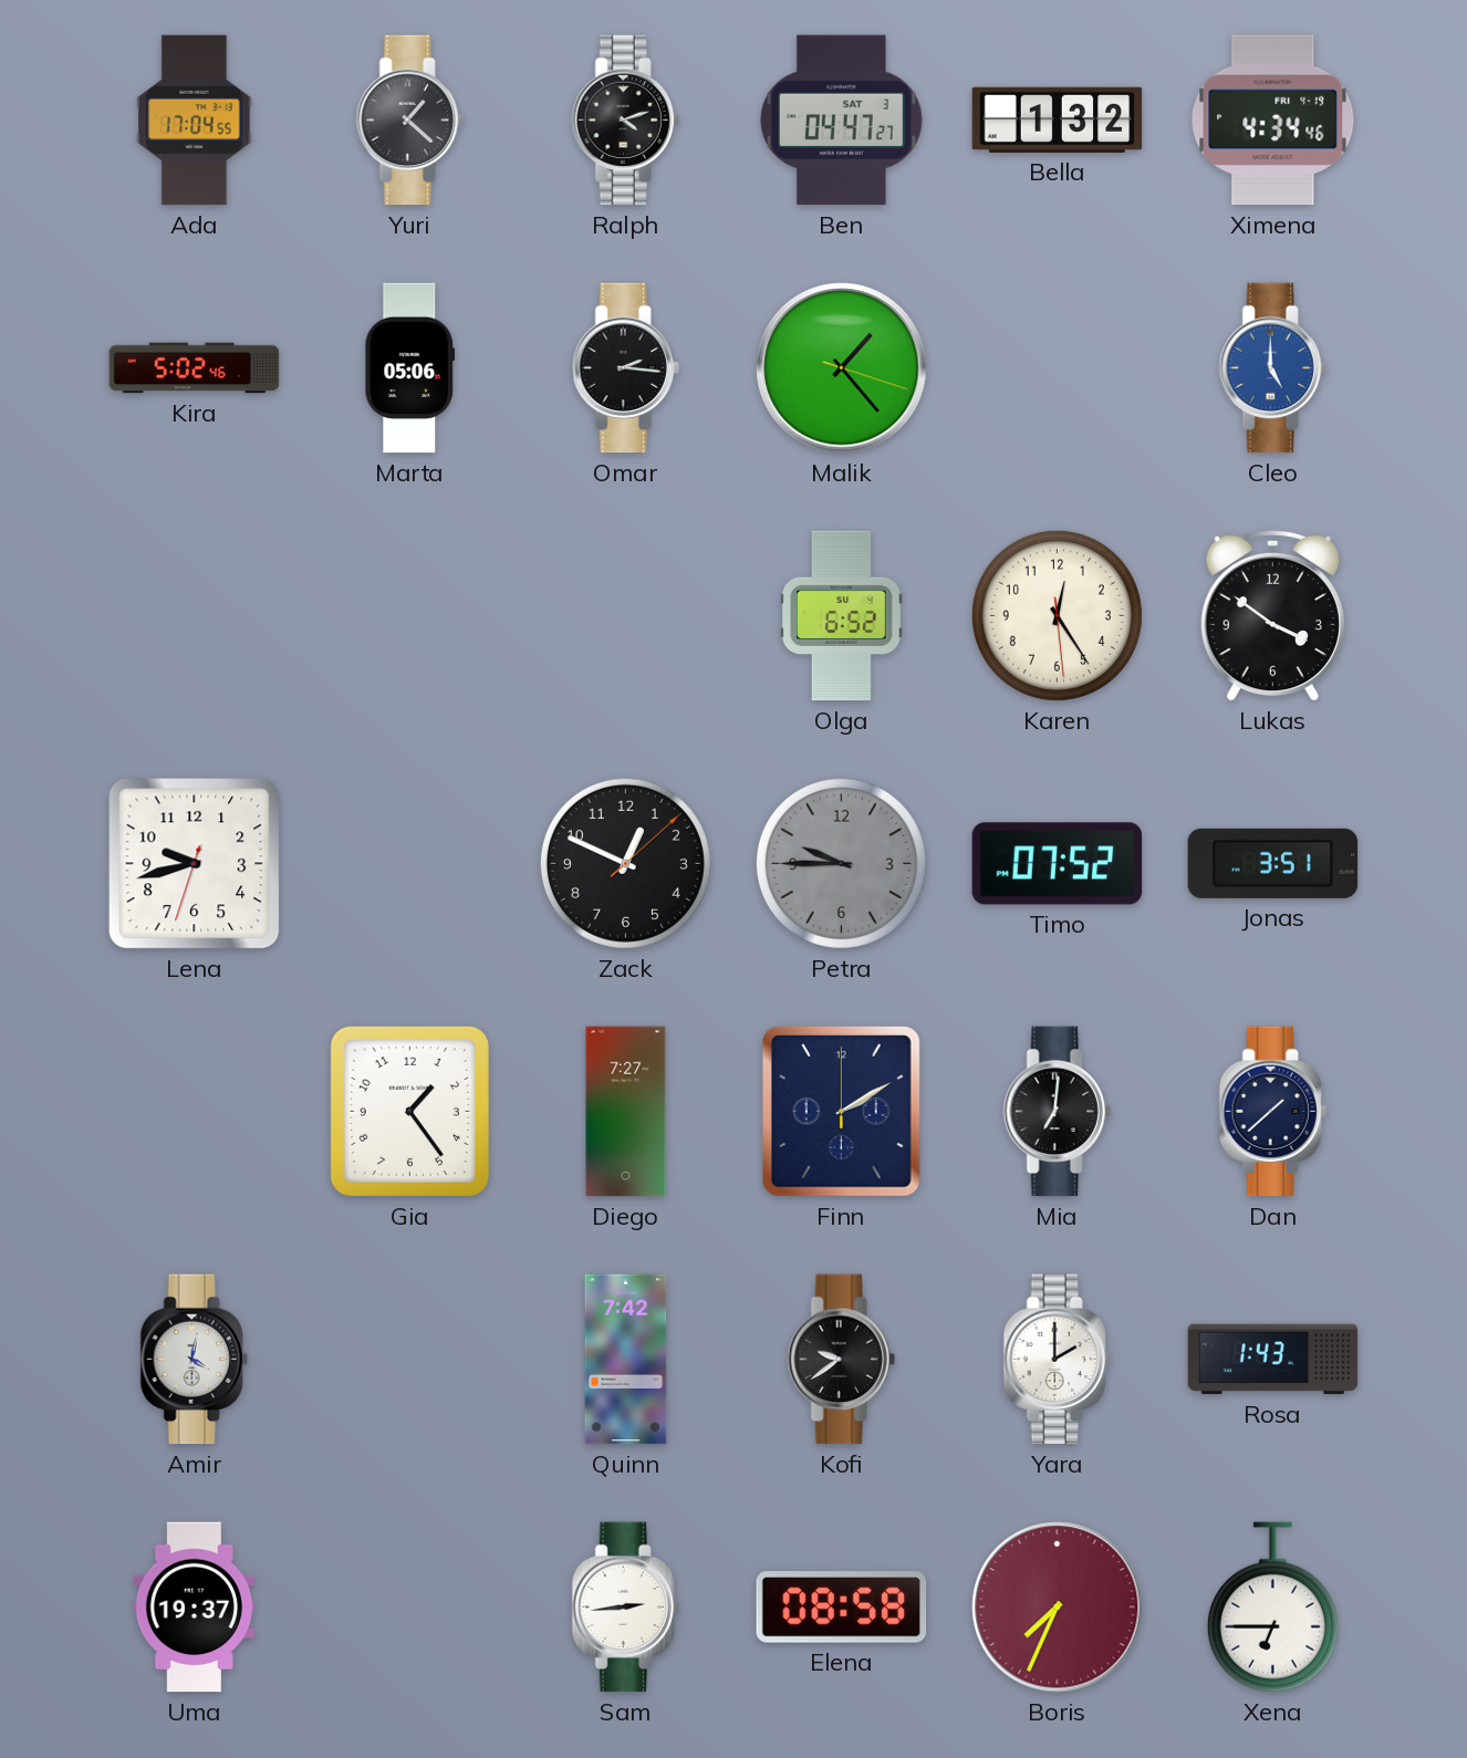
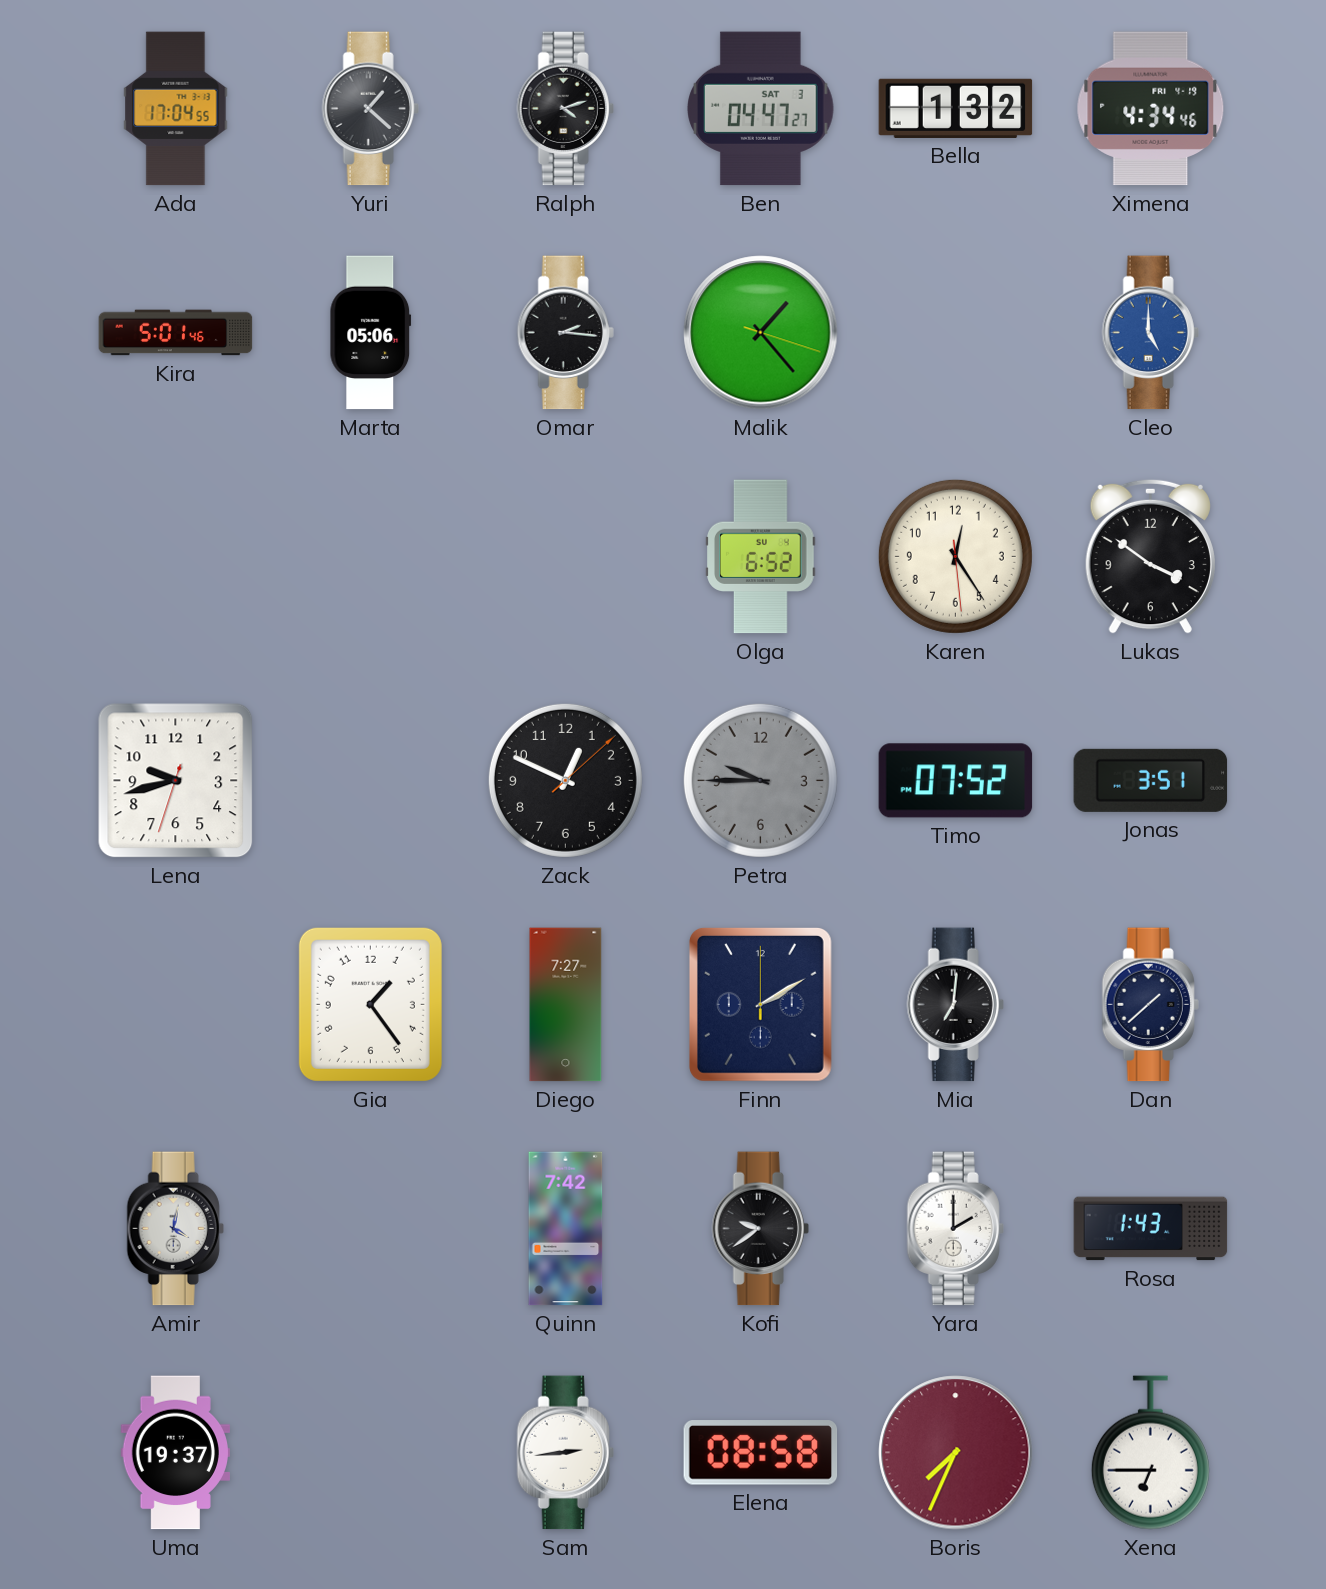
Kira: 5:02 -> 5:01
